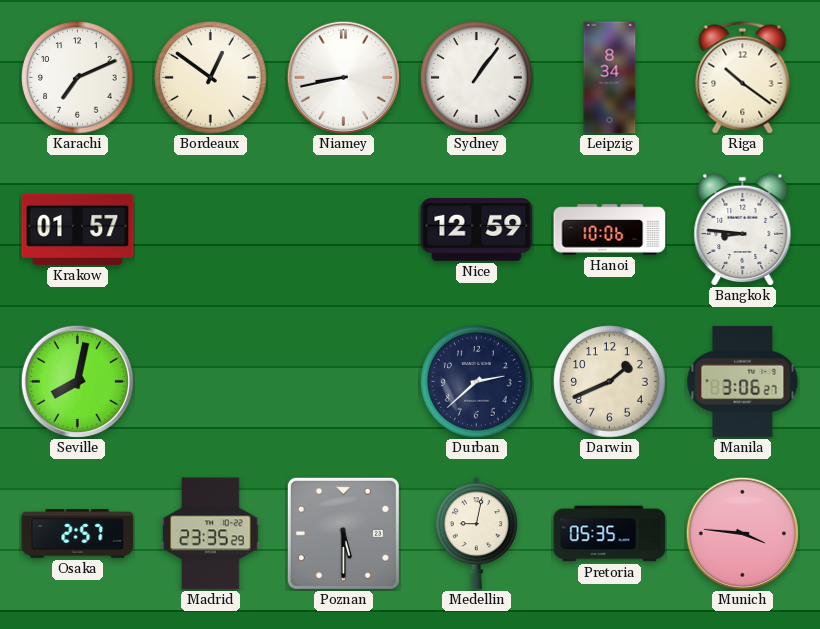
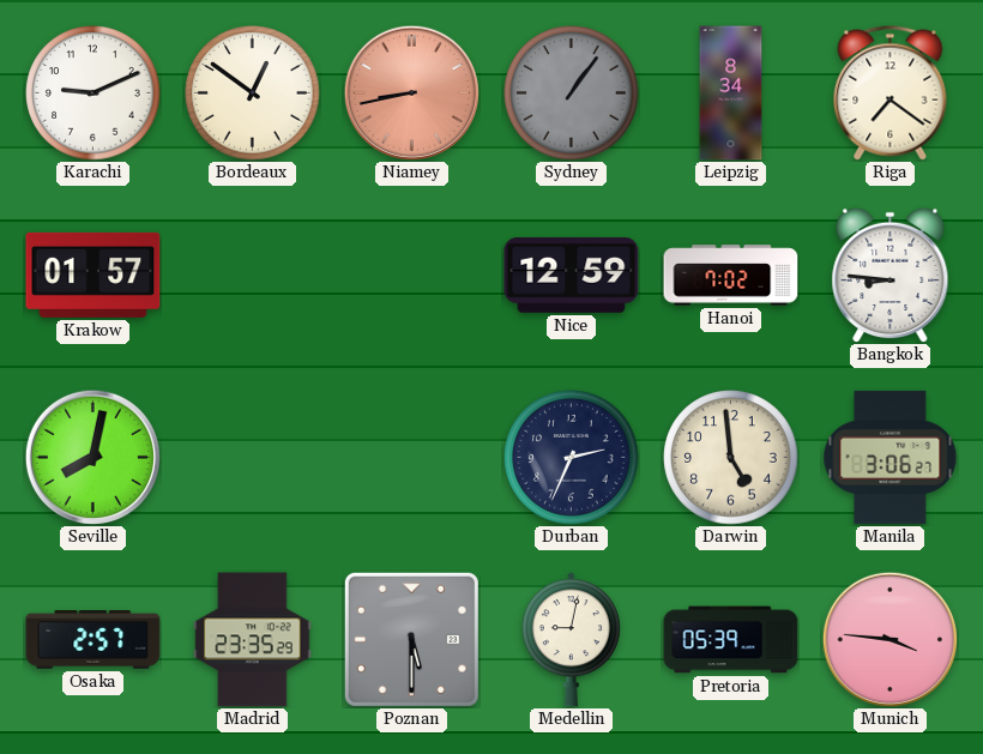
Karachi: 7:11 -> 9:11
Niamey dial: white -> salmon
Sydney dial: white -> grey
Riga: 10:21 -> 7:21
Hanoi: 10:06 -> 7:02
Durban: 2:38 -> 2:34
Darwin: 1:41 -> 4:59
Pretoria: 05:35 -> 05:39
